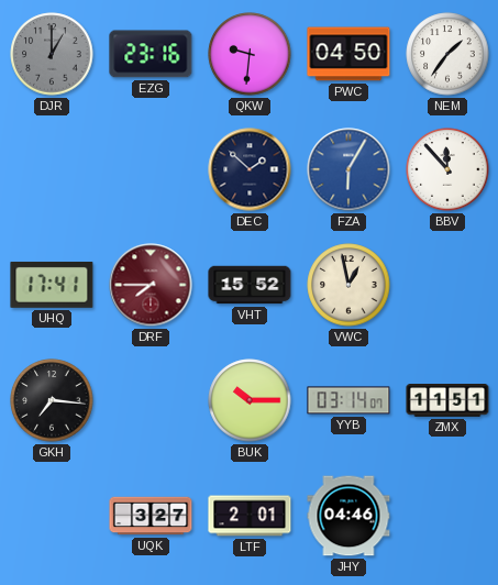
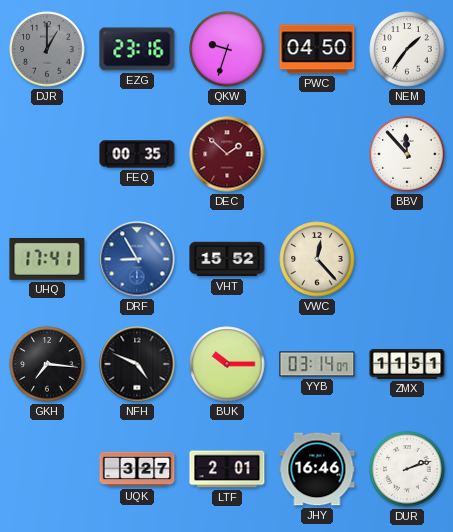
QKW: 9:31 -> 9:33
FEQ: none -> 00:35
DEC dial: navy -> burgundy
FZA: 6:05 -> none
DRF: 7:45 -> 8:55
DRF dial: burgundy -> blue
VWC: 12:58 -> 12:23
NFH: none -> 4:49
JHY: 04:46 -> 16:46
DUR: none -> 2:12
